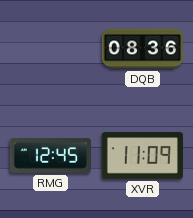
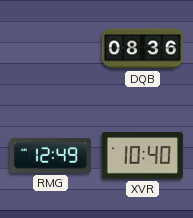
RMG: 12:45 -> 12:49
XVR: 11:09 -> 10:40
